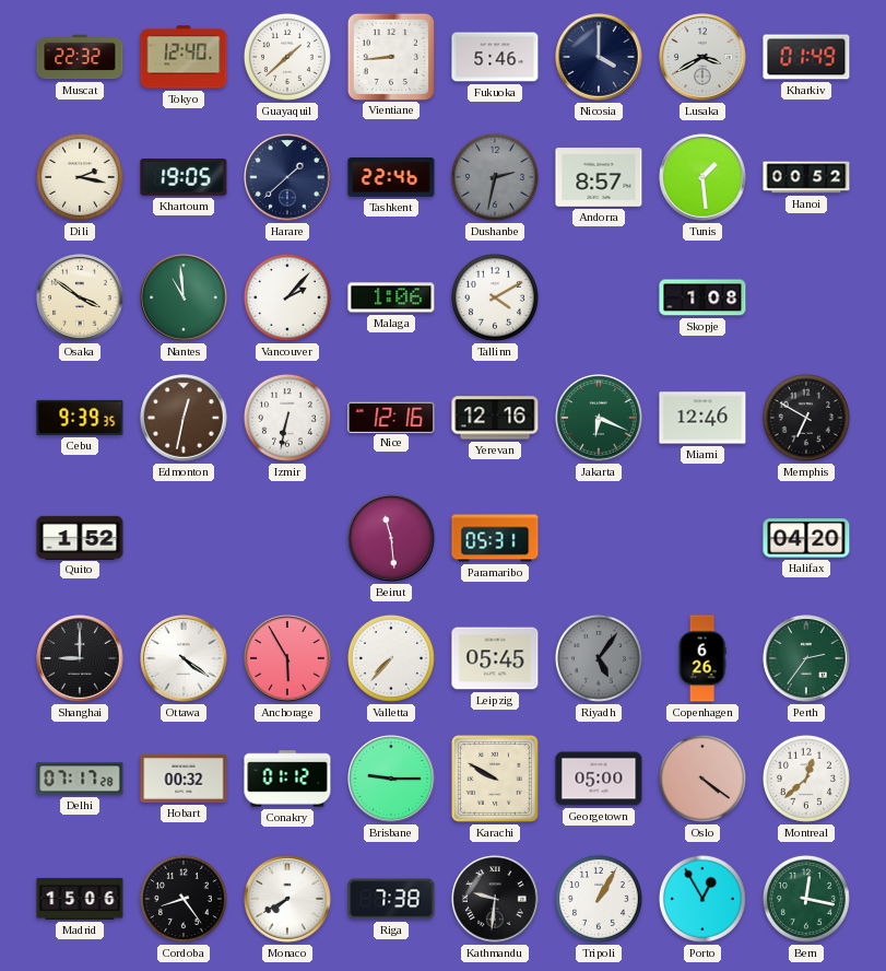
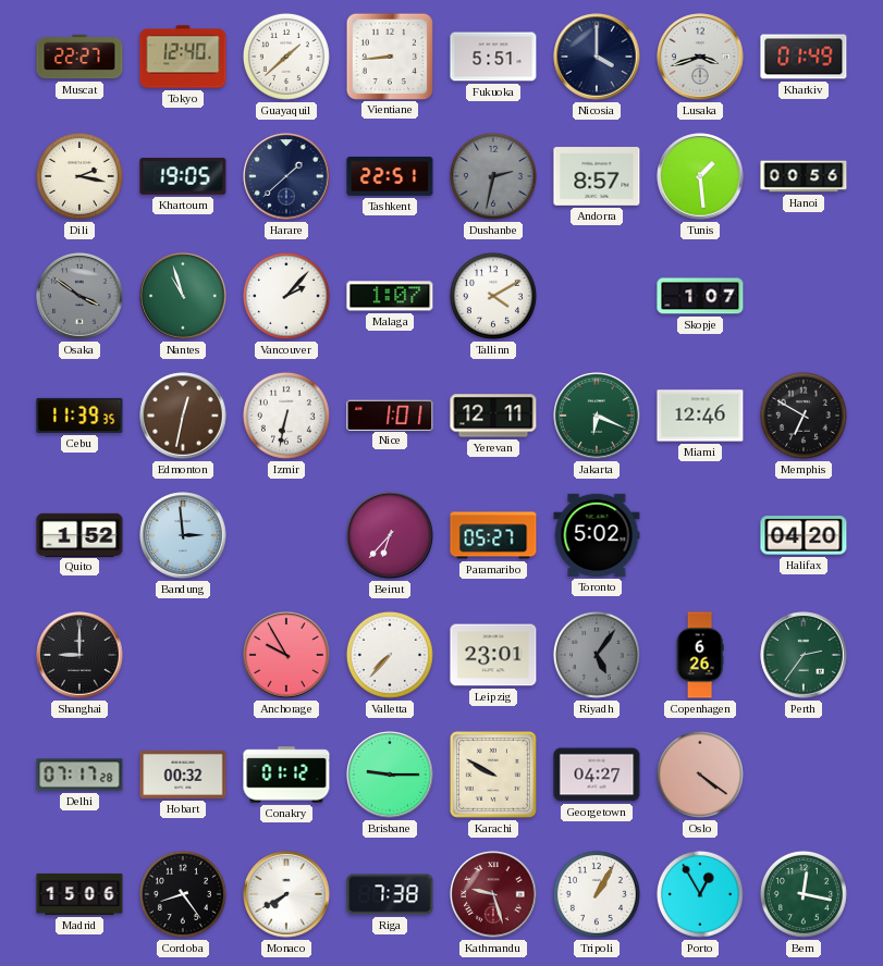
Muscat: 22:32 -> 22:27
Fukuoka: 5:46 -> 5:51
Lusaka: 3:40 -> 3:42
Tashkent: 22:46 -> 22:51
Hanoi: 00:52 -> 00:56
Osaka dial: cream -> grey
Nantes: 10:59 -> 10:57
Malaga: 1:06 -> 1:07
Skopje: 1:08 -> 1:07
Cebu: 9:39 -> 11:39
Nice: 12:16 -> 1:01
Yerevan: 12:16 -> 12:11
Bandung: none -> 2:59
Beirut: 11:29 -> 6:37
Paramaribo: 05:31 -> 05:27
Toronto: none -> 5:02
Ottawa: 4:21 -> none
Anchorage: 5:55 -> 9:55
Leipzig: 05:45 -> 23:01
Georgetown: 05:00 -> 04:27
Montreal: 12:38 -> none
Kathmandu: 9:31 -> 9:27
Kathmandu dial: black -> burgundy
